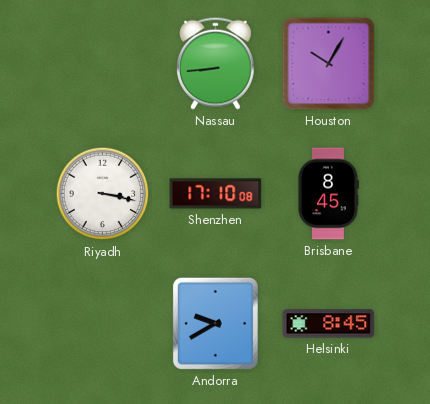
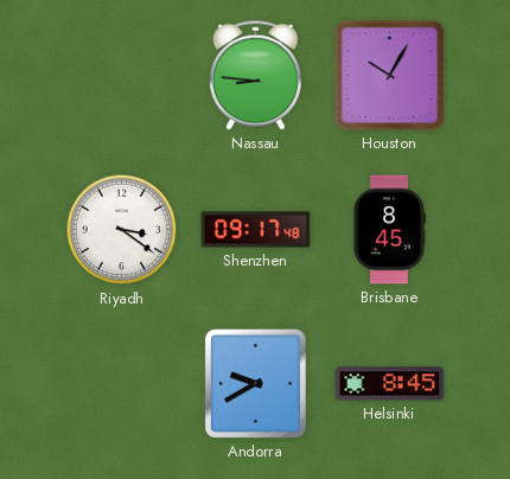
Nassau: 8:44 -> 8:46
Riyadh: 3:17 -> 3:21
Shenzhen: 17:10 -> 09:17
